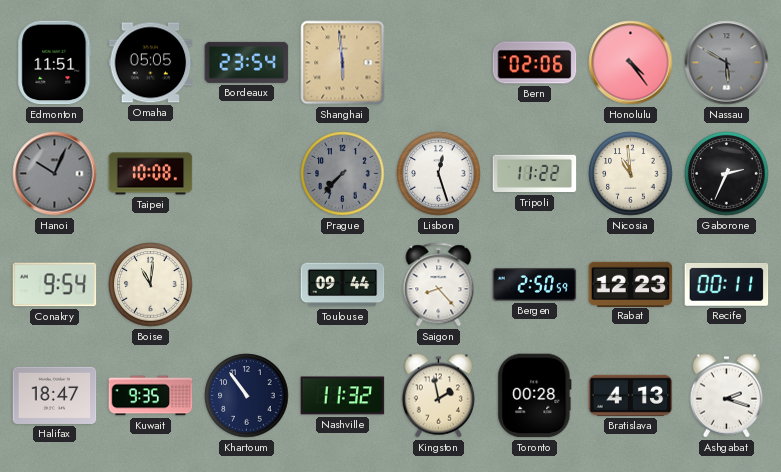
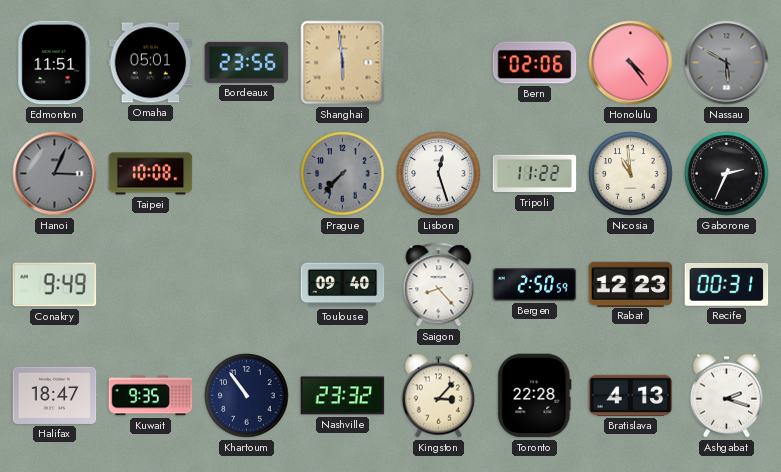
Omaha: 05:05 -> 05:01
Bordeaux: 23:54 -> 23:56
Hanoi: 10:04 -> 3:04
Conakry: 9:54 -> 9:49
Boise: 11:01 -> none
Toulouse: 09:44 -> 09:40
Recife: 00:11 -> 00:31
Nashville: 11:32 -> 23:32
Kingston: 1:58 -> 3:07
Toronto: 00:28 -> 22:28
